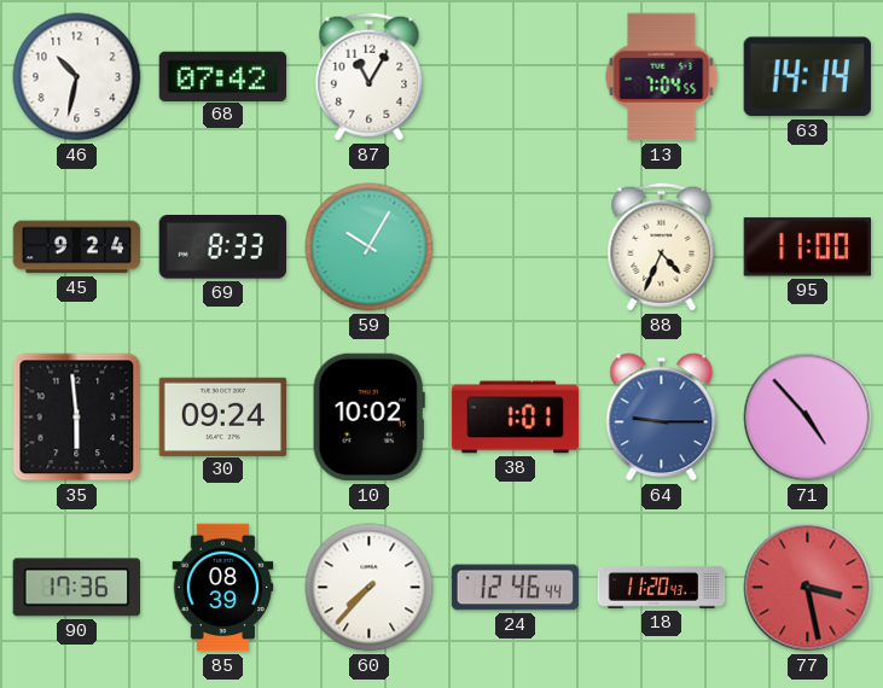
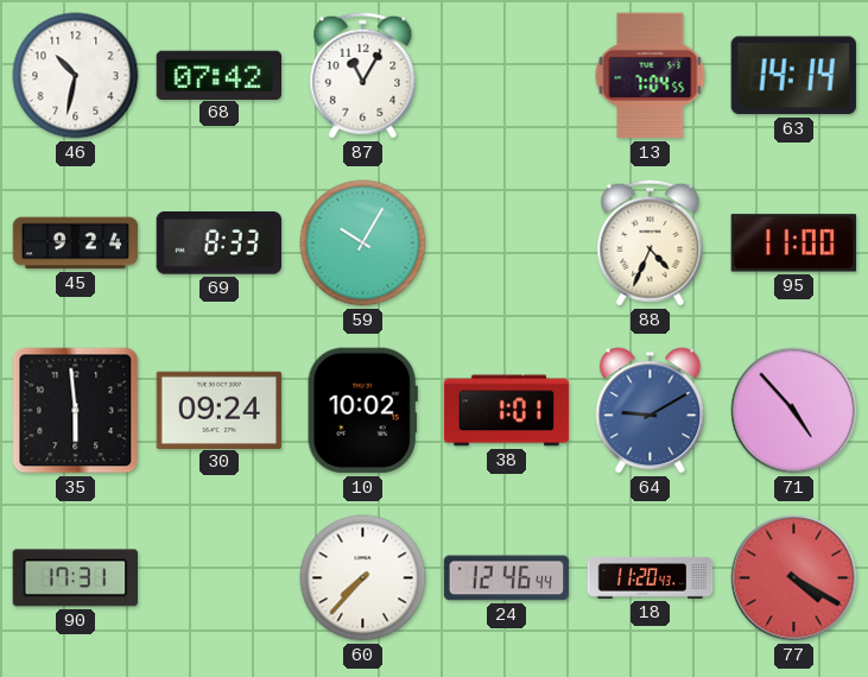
64: 9:15 -> 9:10
90: 17:36 -> 17:31
85: 08:39 -> none
77: 3:28 -> 4:20
